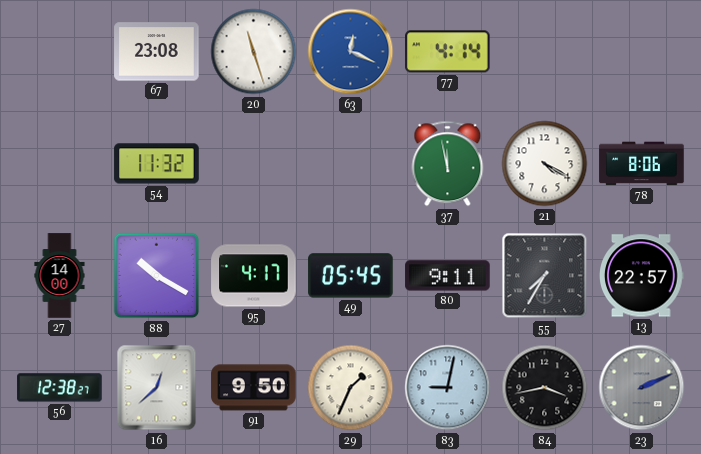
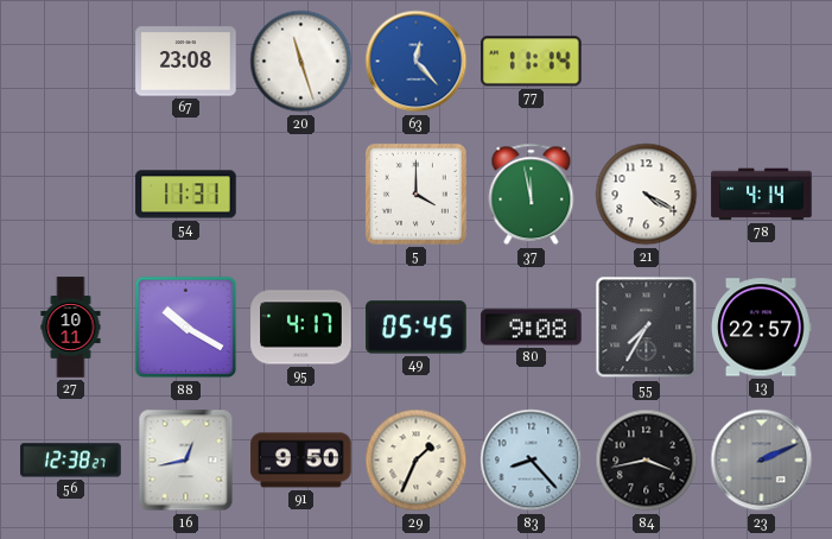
63: 12:19 -> 12:23
77: 4:14 -> 11:14
54: 11:32 -> 11:31
5: none -> 4:00
78: 8:06 -> 4:14
27: 14:00 -> 10:11
80: 9:11 -> 9:08
16: 12:38 -> 12:43
83: 9:02 -> 8:23
